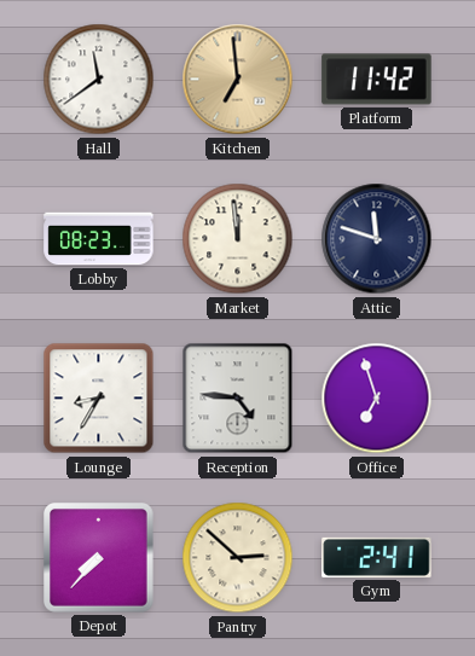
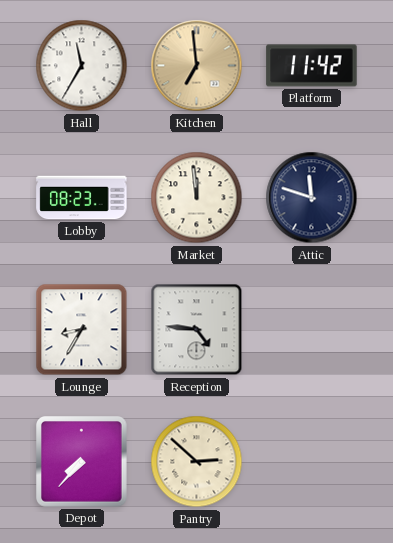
Hall: 11:39 -> 11:35
Office: 6:57 -> none
Gym: 2:41 -> none
